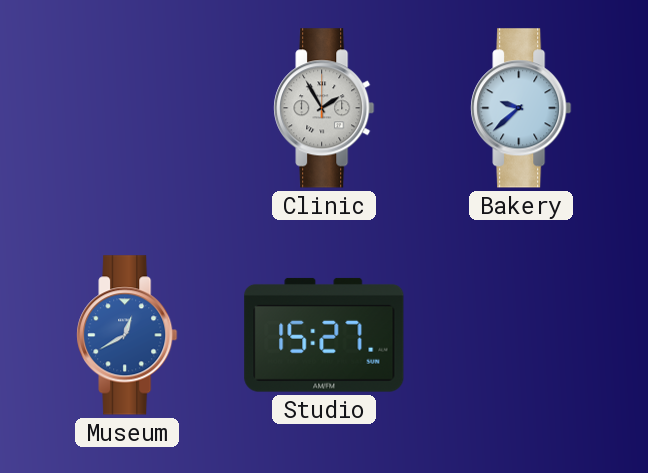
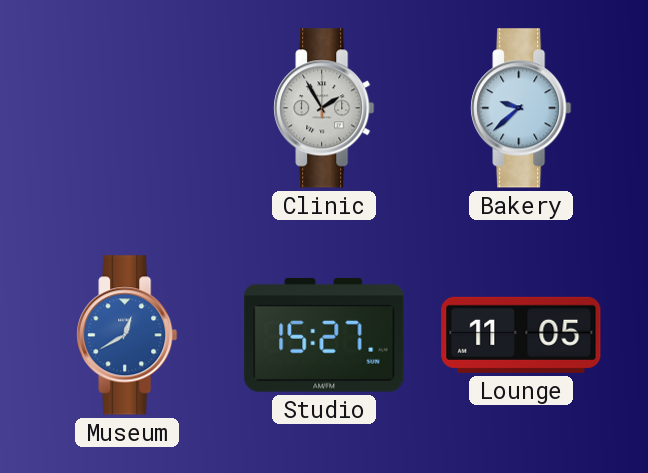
Lounge: none -> 11:05
